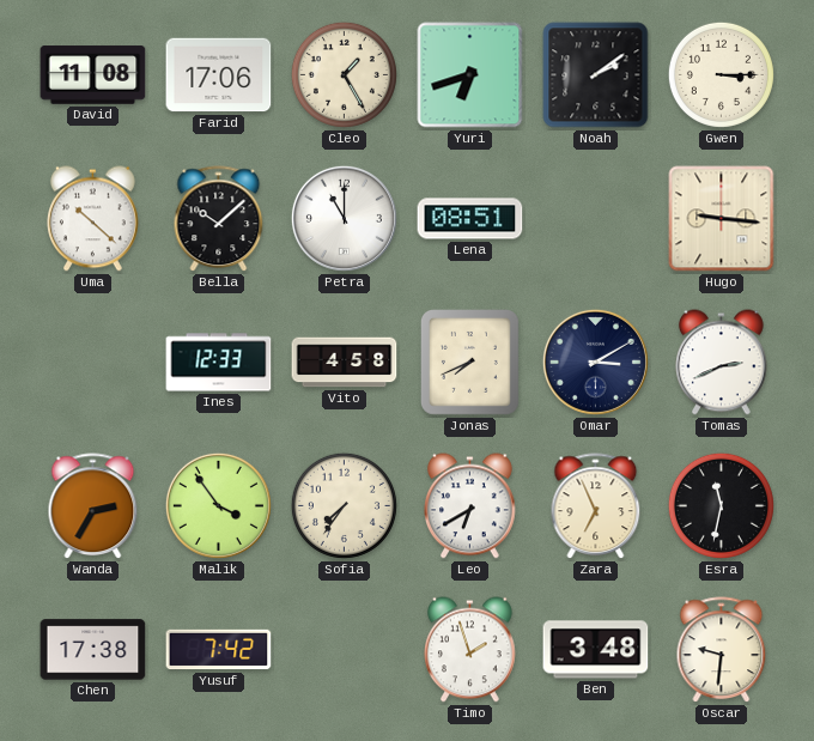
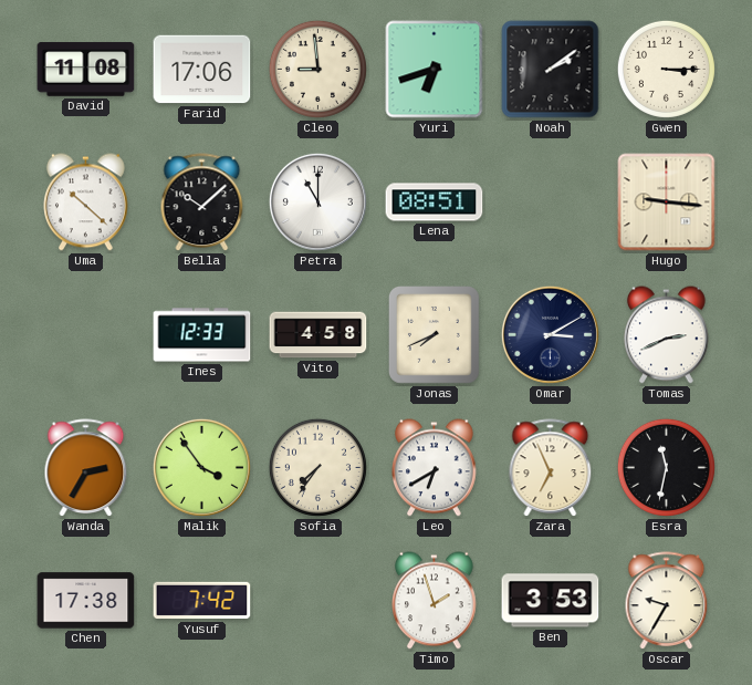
Cleo: 1:25 -> 8:59
Ben: 3:48 -> 3:53
Oscar: 9:31 -> 9:35
